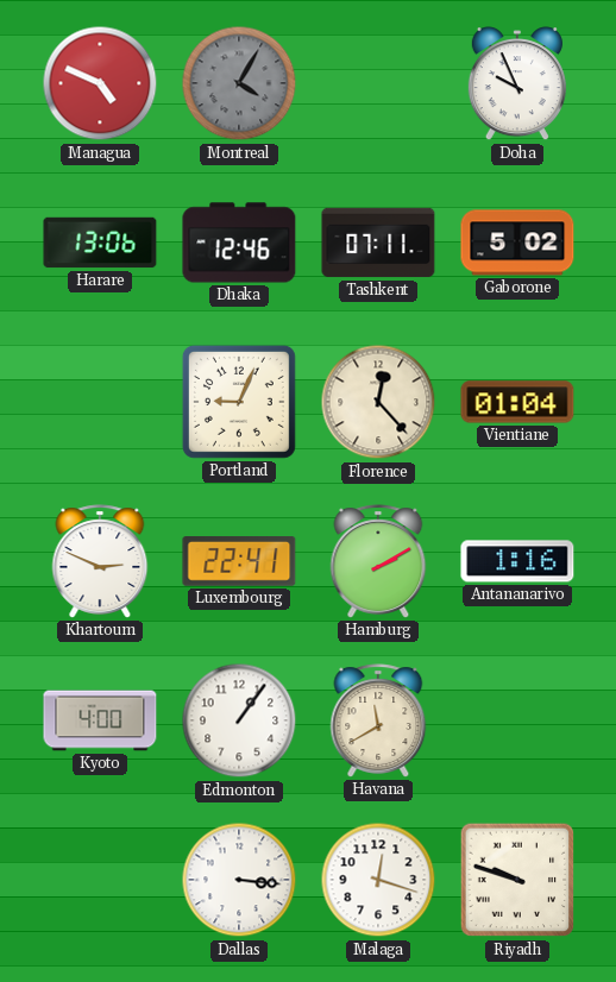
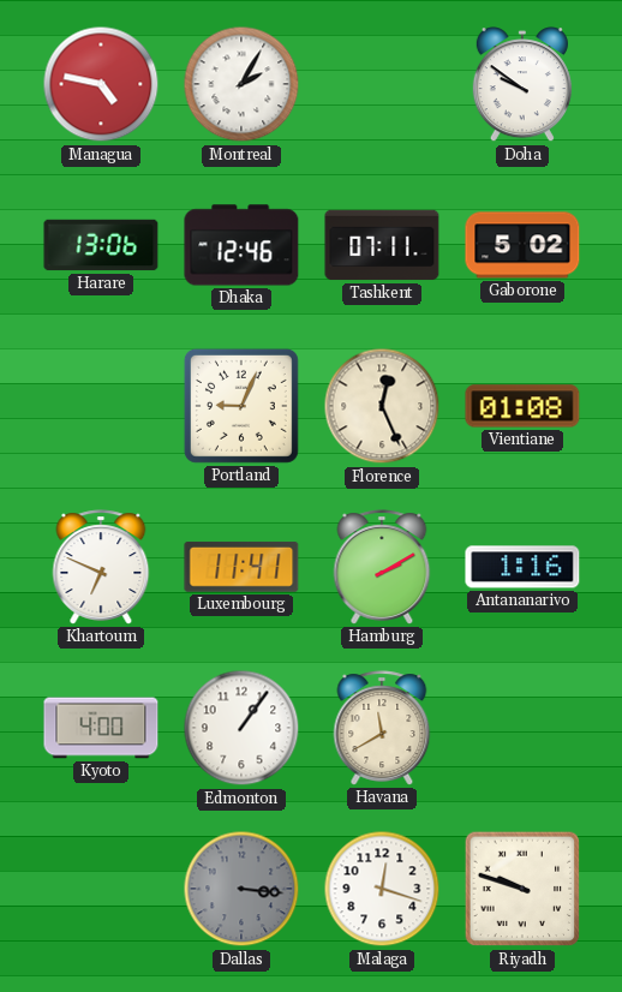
Managua: 4:49 -> 4:47
Montreal: 4:05 -> 2:05
Montreal dial: grey -> white
Doha: 9:56 -> 9:51
Florence: 12:23 -> 12:26
Vientiane: 01:04 -> 01:08
Khartoum: 2:49 -> 6:49
Luxembourg: 22:41 -> 11:41
Dallas dial: white -> grey
